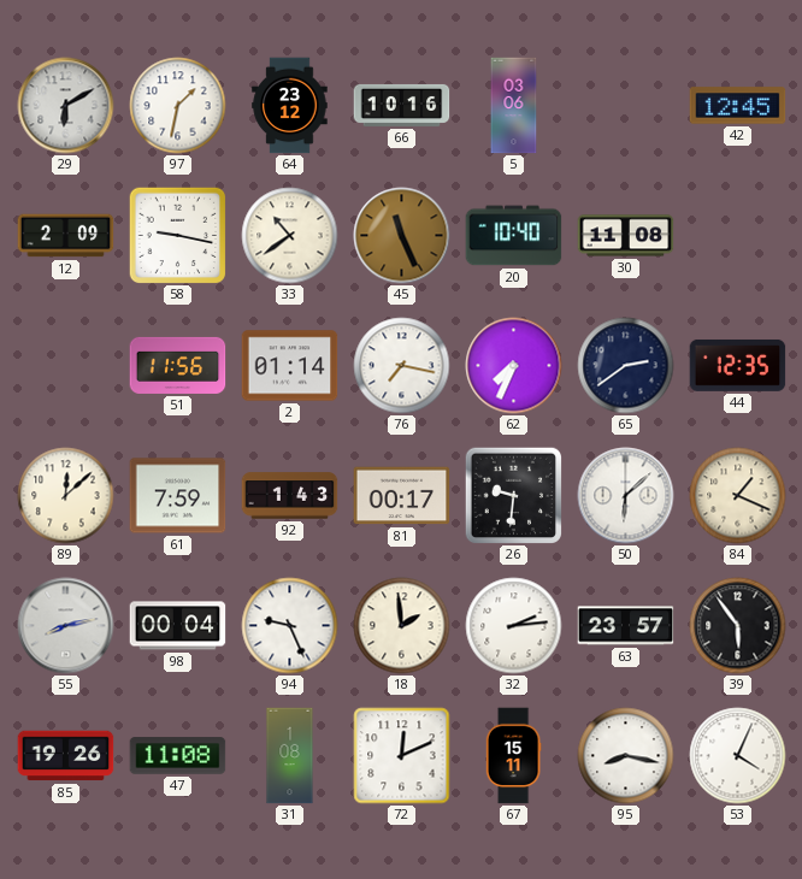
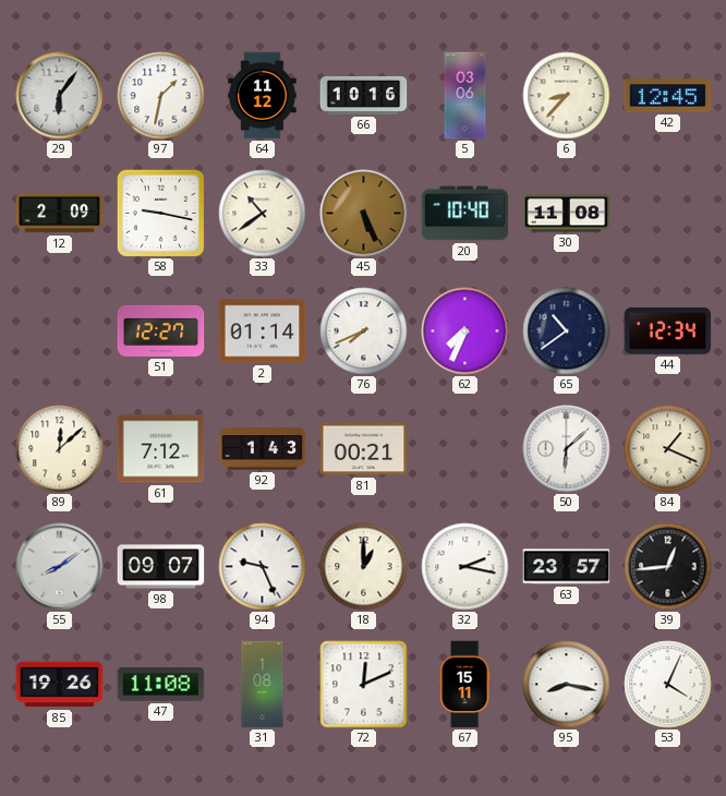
29: 6:10 -> 6:06
64: 23:12 -> 11:12
6: none -> 8:37
45: 11:26 -> 5:26
51: 11:56 -> 12:27
76: 7:17 -> 7:41
65: 2:39 -> 10:39
44: 12:35 -> 12:34
61: 7:59 -> 7:12
81: 00:17 -> 00:21
26: 9:31 -> none
55: 8:13 -> 8:09
98: 00:04 -> 09:07
18: 1:59 -> 1:00
32: 2:14 -> 2:17
39: 5:54 -> 12:44
